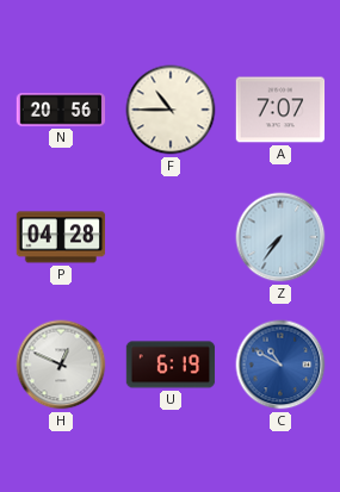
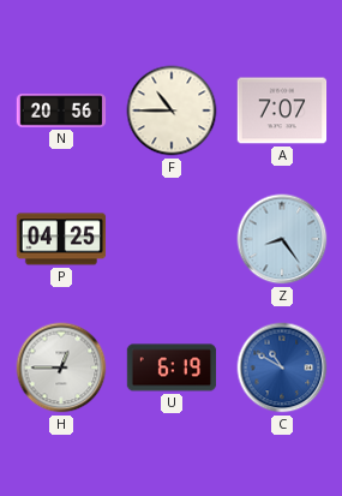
P: 04:28 -> 04:25
Z: 7:36 -> 8:24
H: 12:49 -> 12:45
